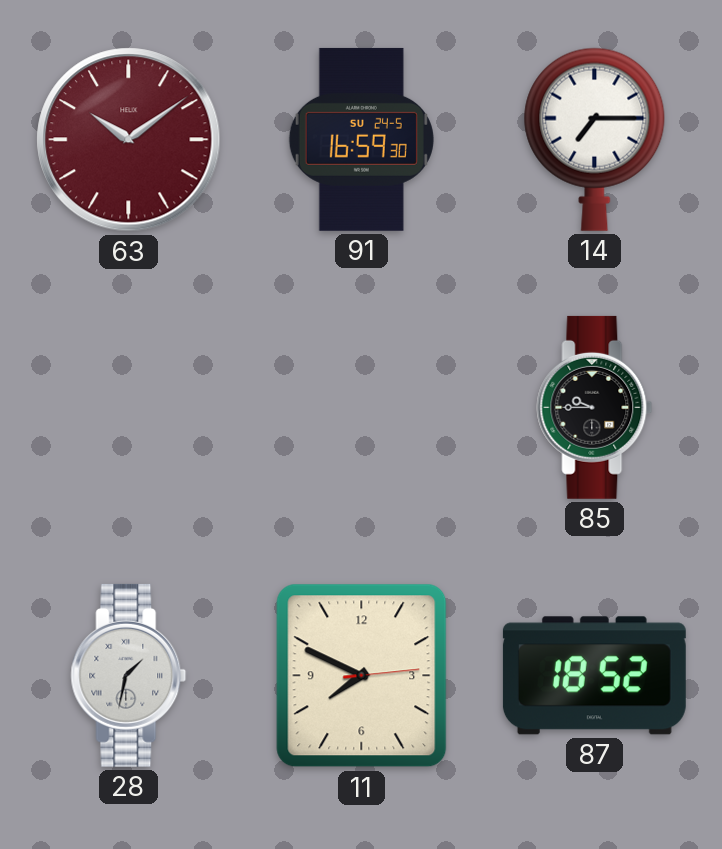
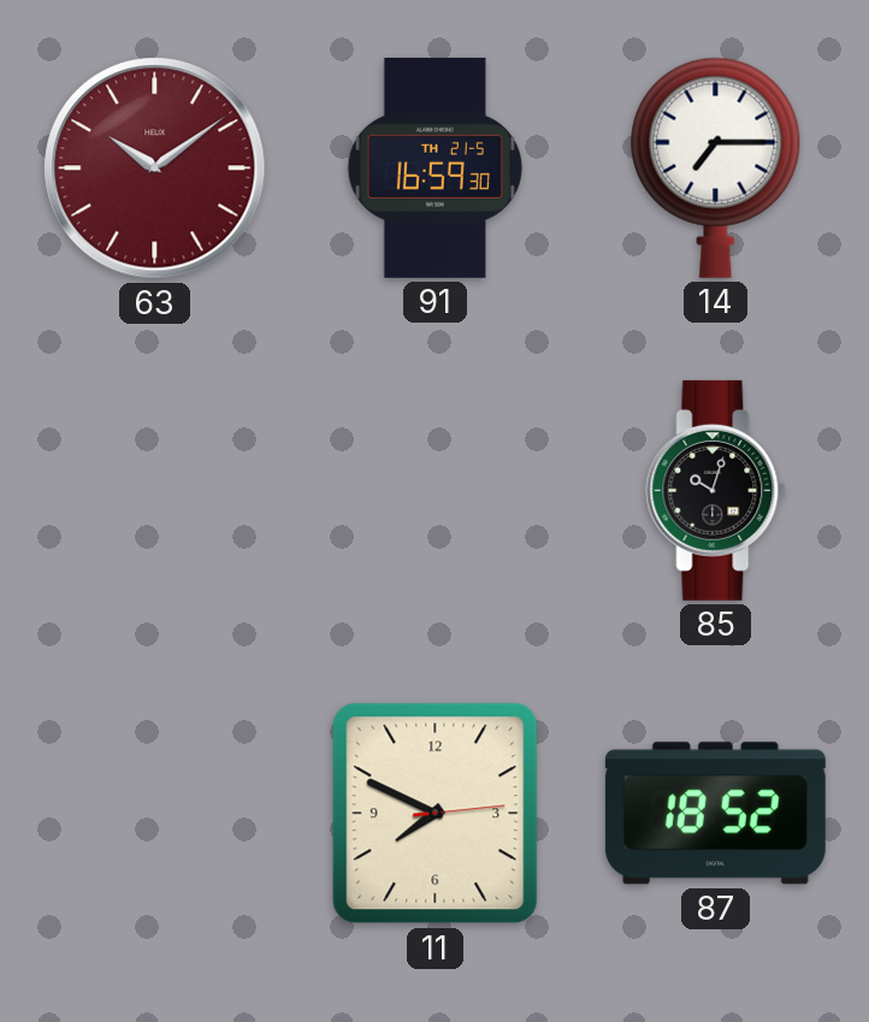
91 date: SU 24-5 -> TH 21-5
85: 9:45 -> 10:03
28: 1:32 -> none
